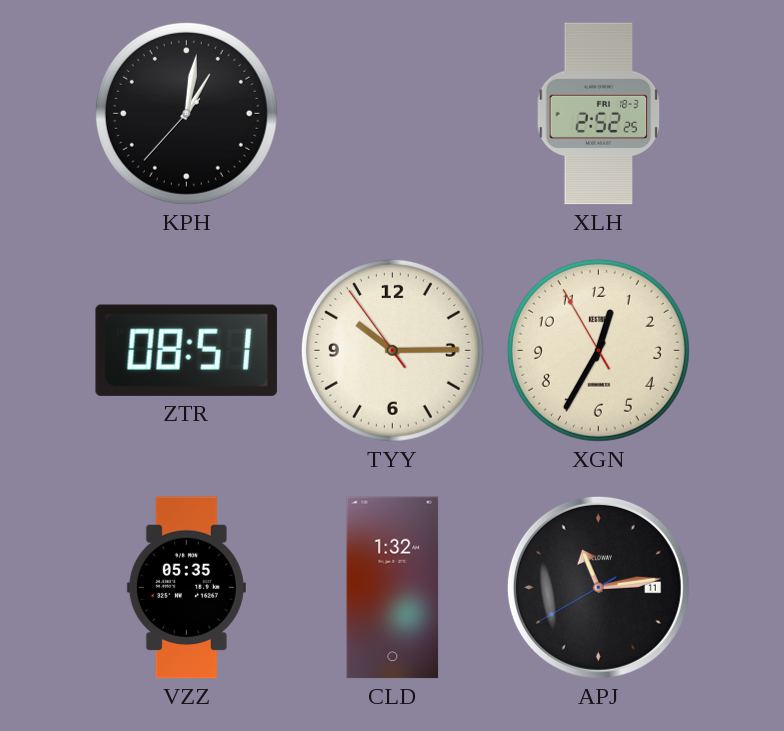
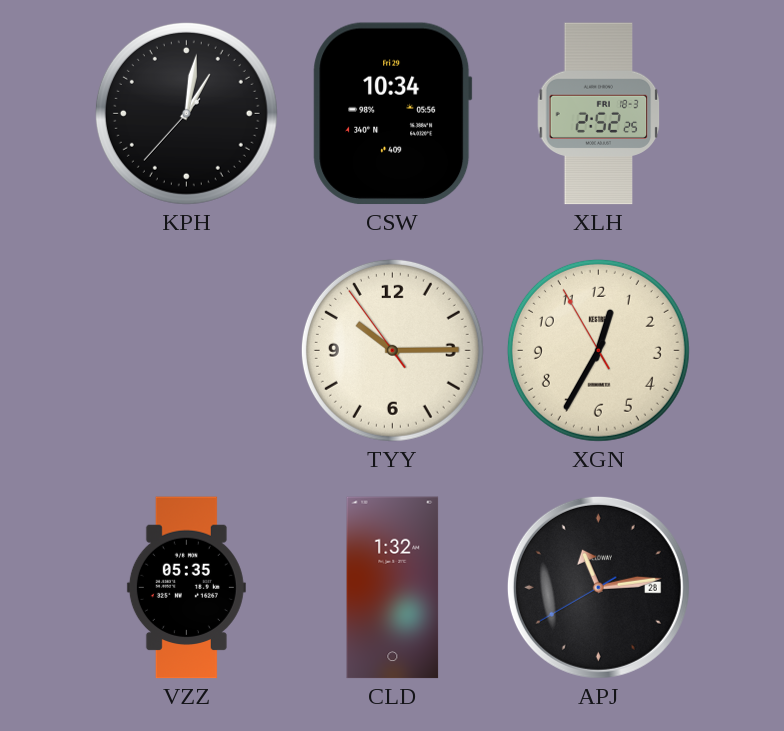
CSW: none -> 10:34
ZTR: 08:51 -> none
APJ date: 11 -> 28
